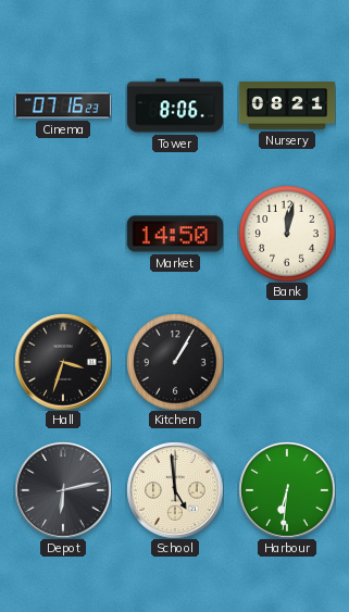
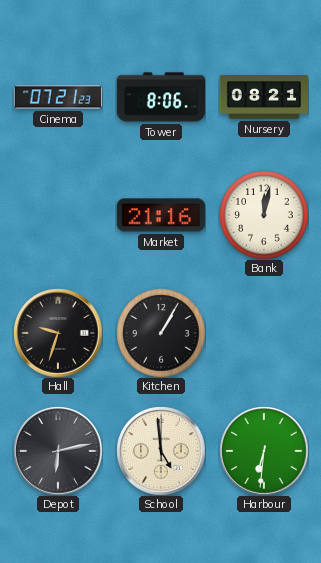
Cinema: 07:16 -> 07:21
Market: 14:50 -> 21:16
Hall: 3:33 -> 9:33
